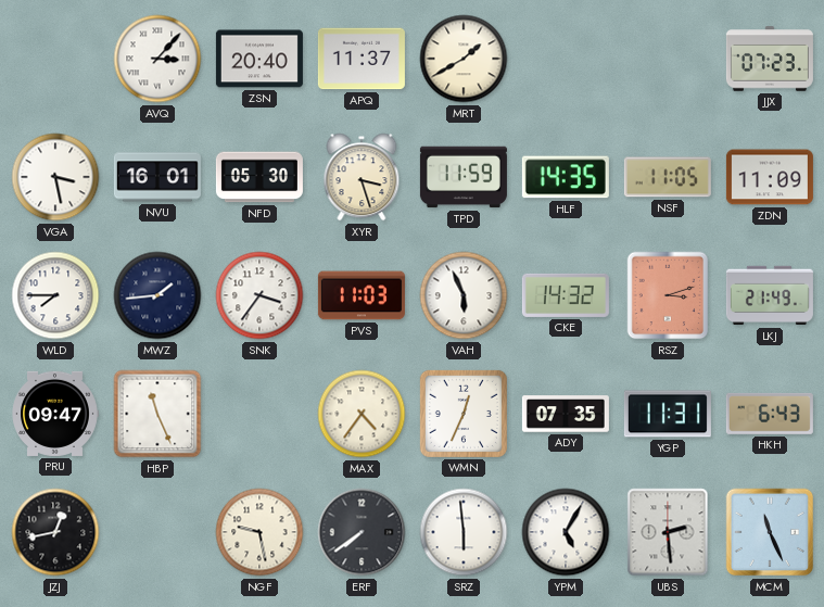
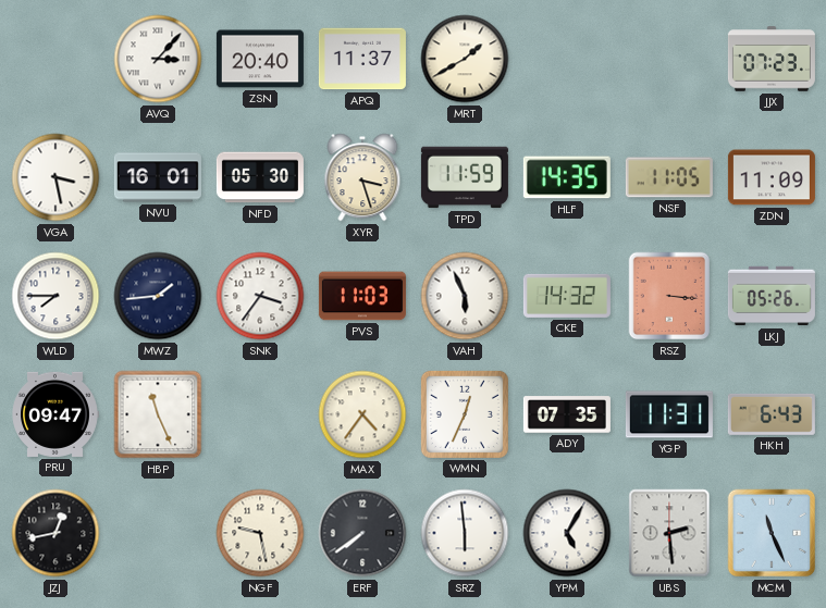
RSZ: 3:12 -> 3:16
LKJ: 21:49 -> 05:26
